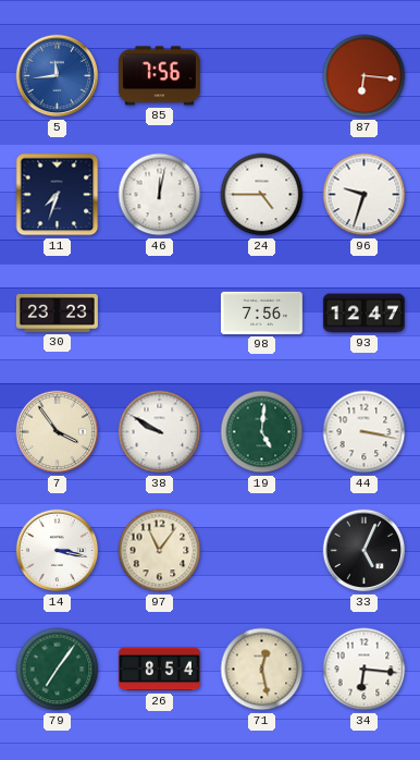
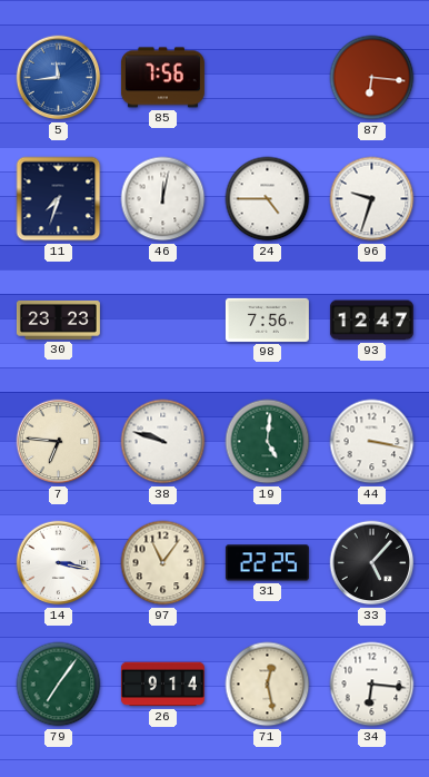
7: 3:54 -> 6:46
38: 9:50 -> 9:48
31: none -> 22:25
33: 5:04 -> 5:07
26: 8:54 -> 9:14
